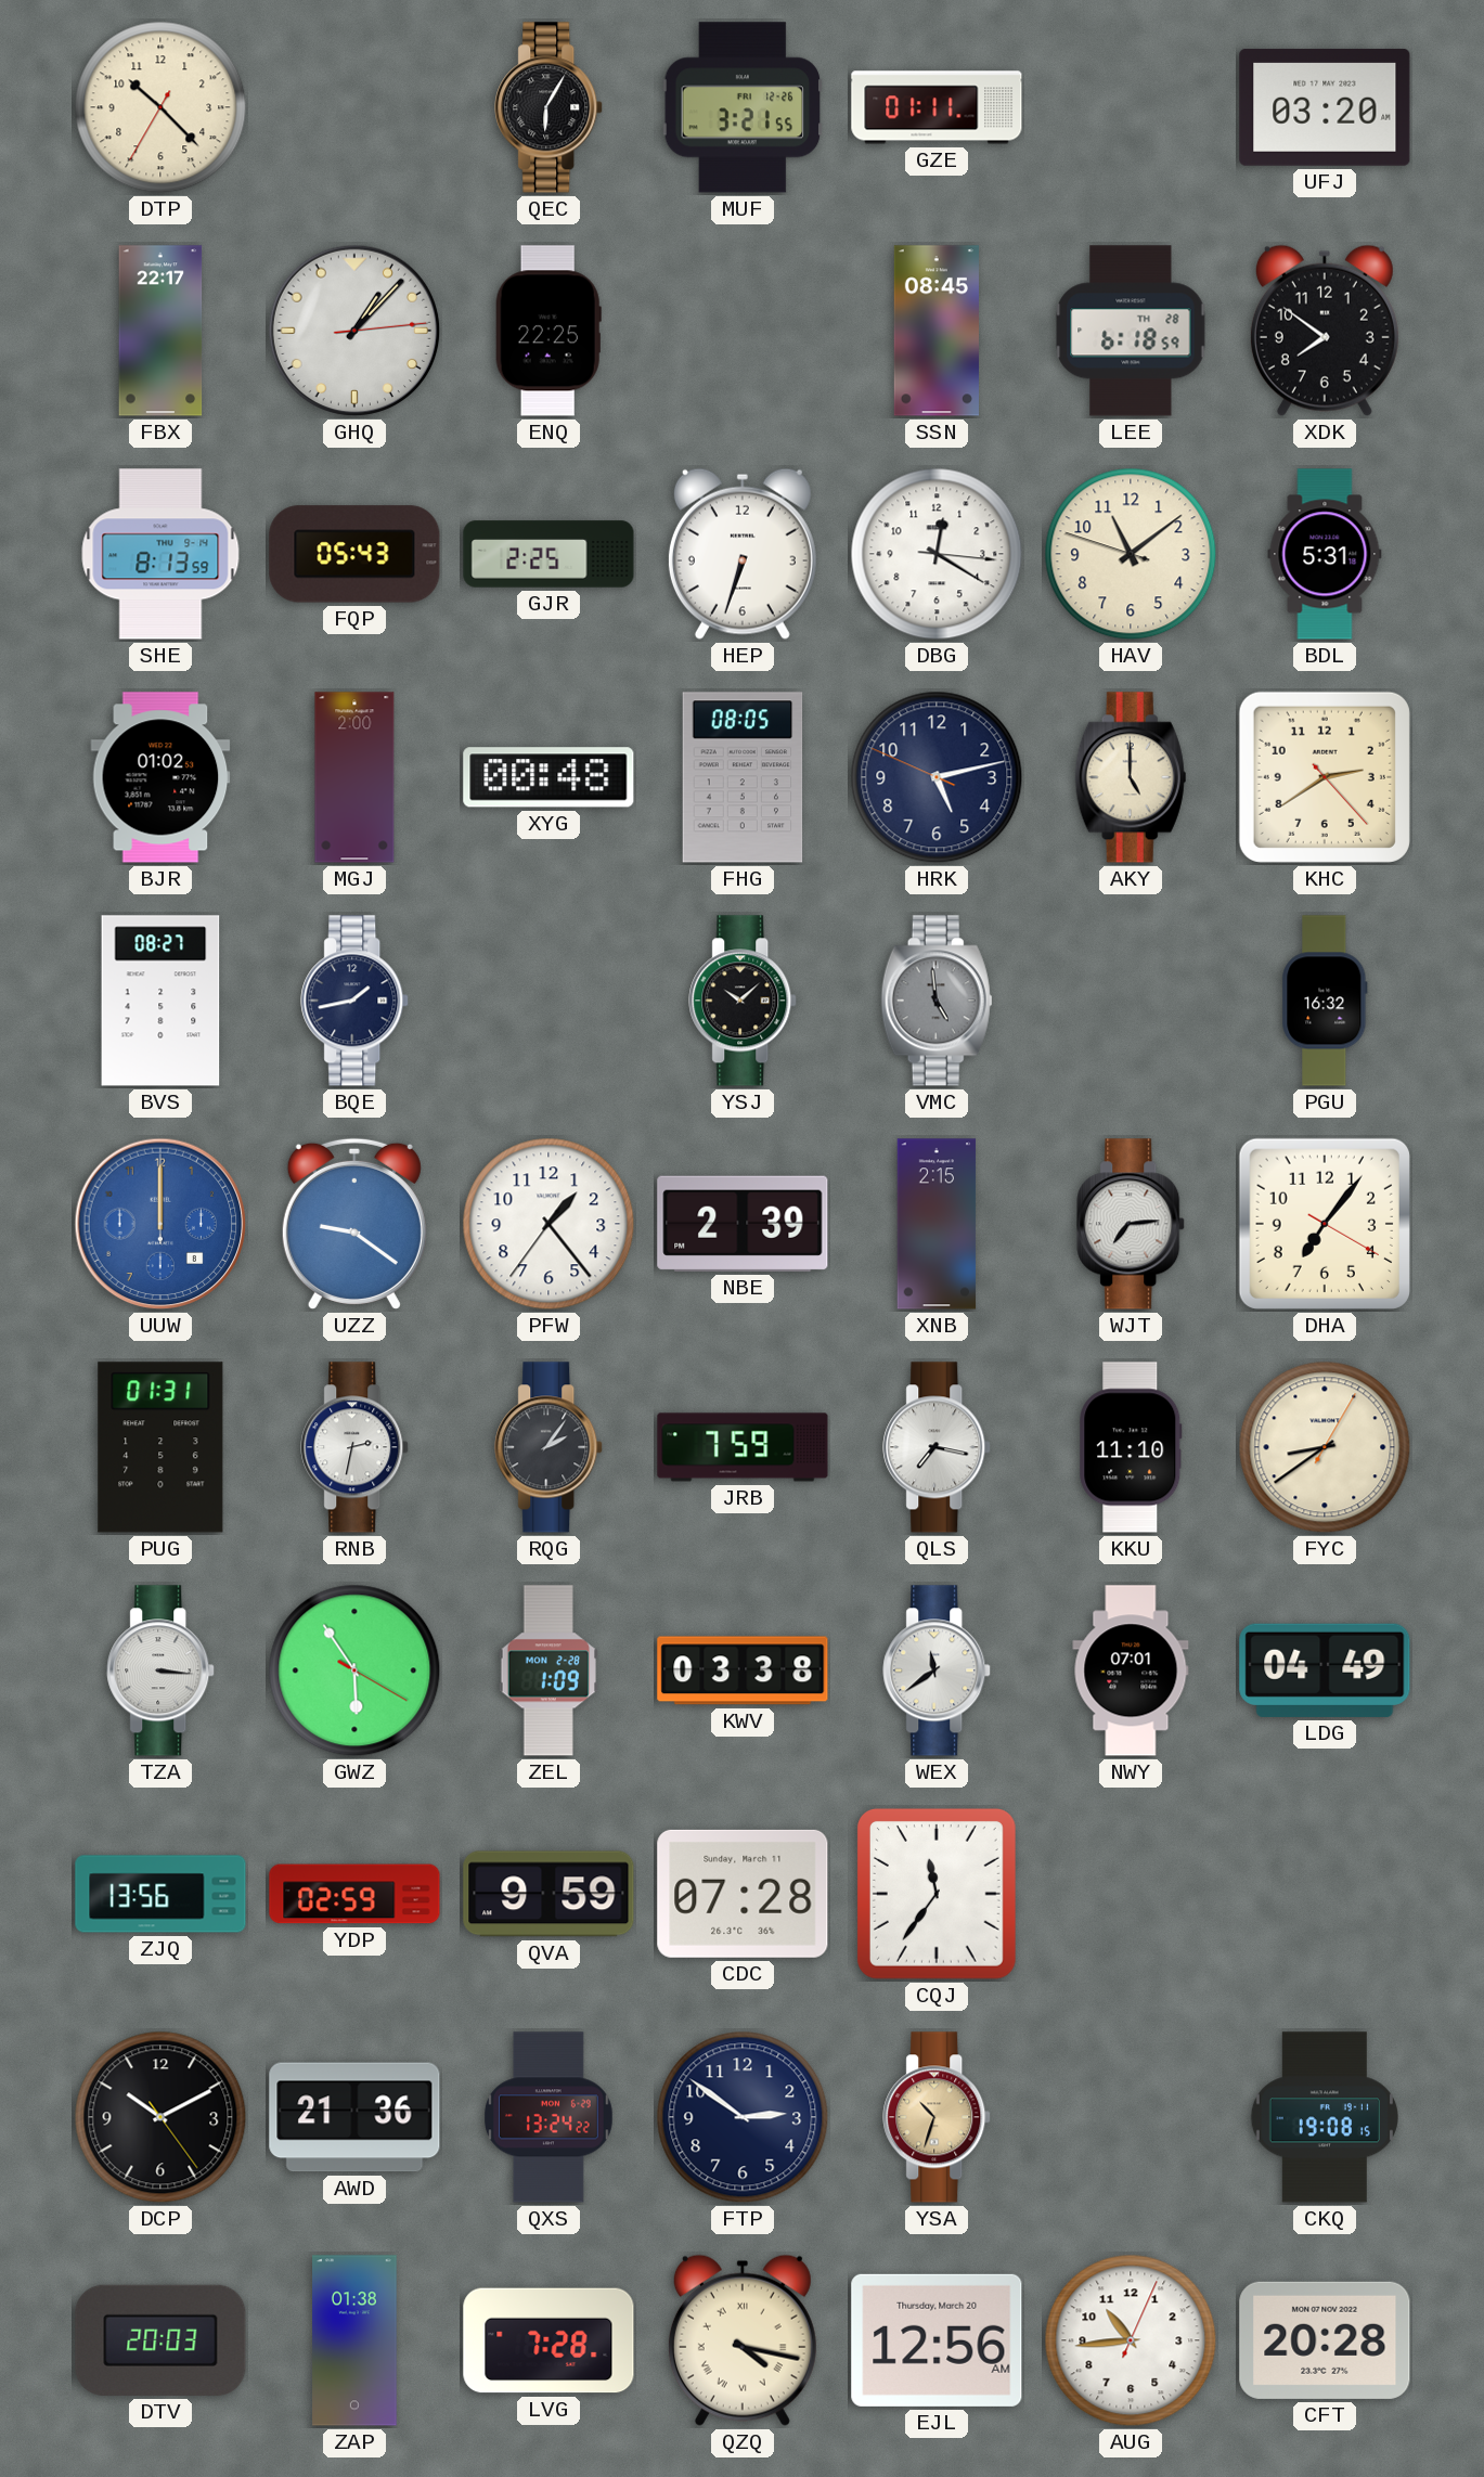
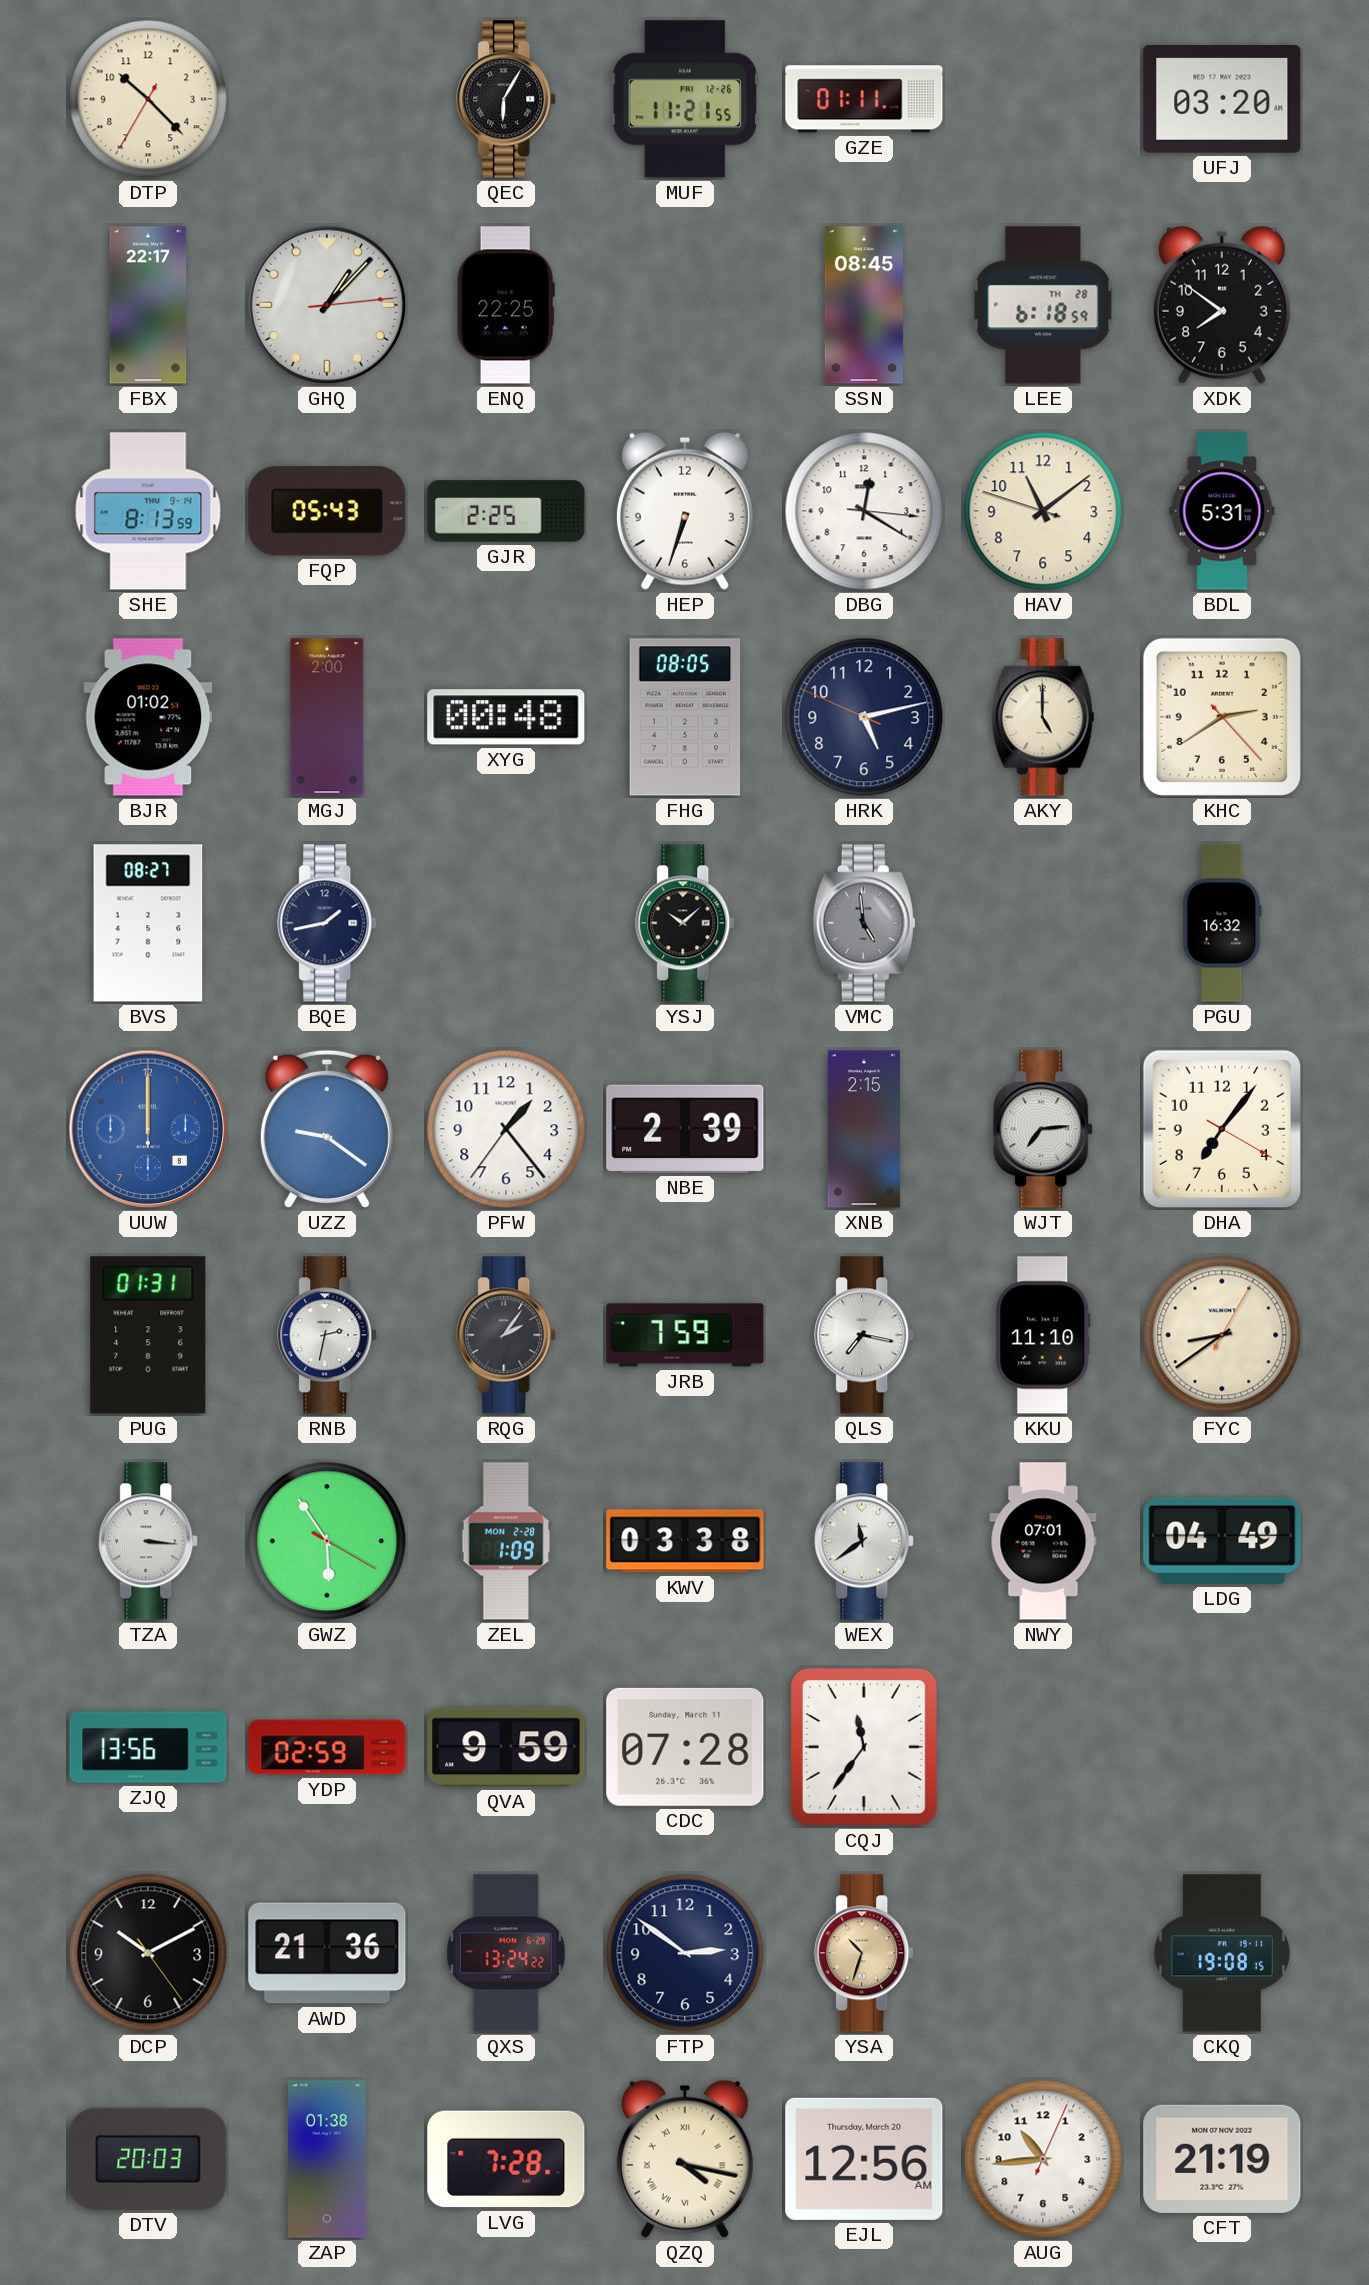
MUF: 3:21 -> 11:21
CFT: 20:28 -> 21:19
